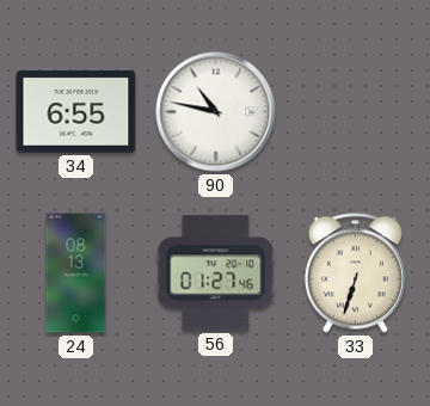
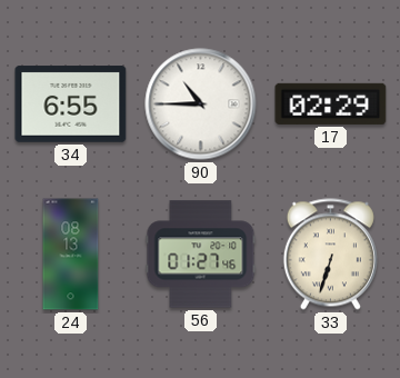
90: 10:47 -> 10:45
17: none -> 02:29
